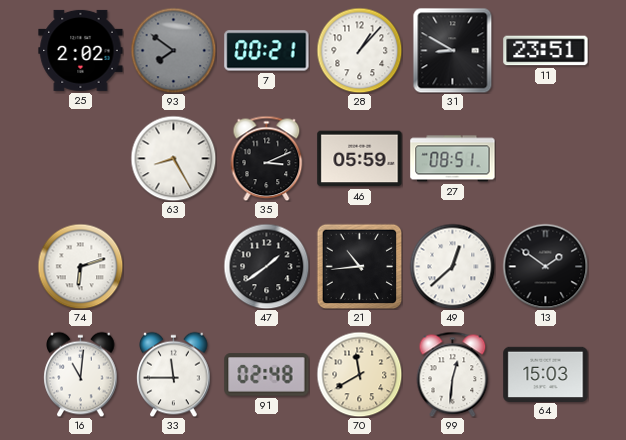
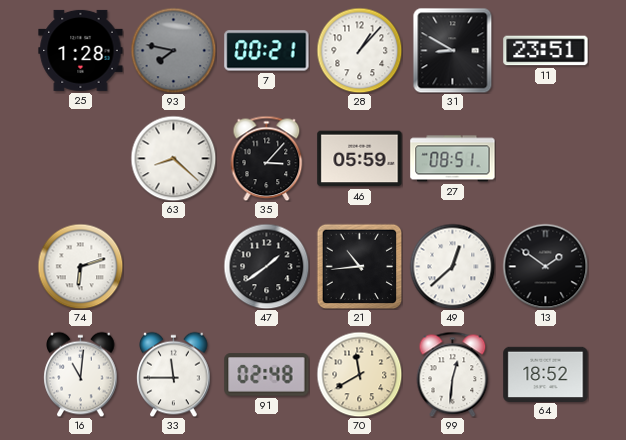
25: 2:02 -> 1:28
93: 7:51 -> 7:47
63: 8:25 -> 8:22
35: 3:11 -> 3:07
64: 15:03 -> 18:52
